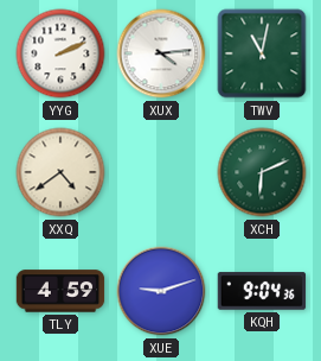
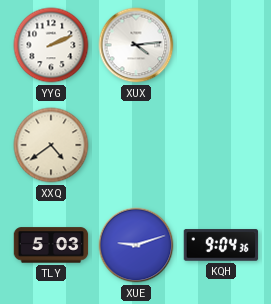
TWV: 11:02 -> none
XCH: 6:11 -> none
TLY: 4:59 -> 5:03
